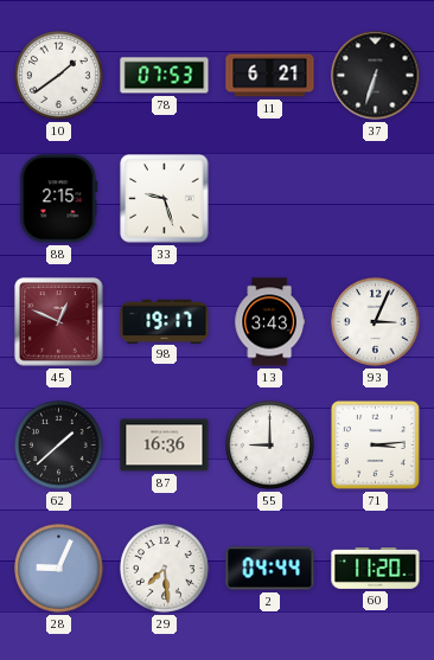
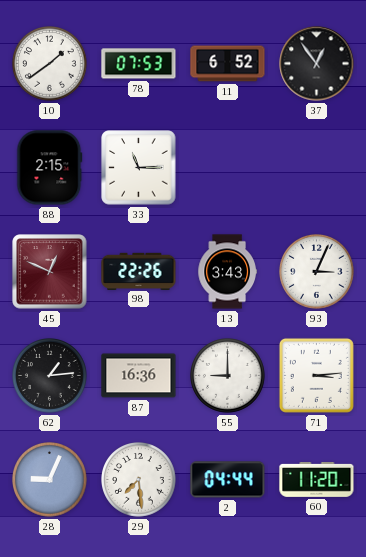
11: 6:21 -> 6:52
37: 6:33 -> 12:54
33: 9:27 -> 11:15
98: 19:17 -> 22:26
62: 1:38 -> 1:14
